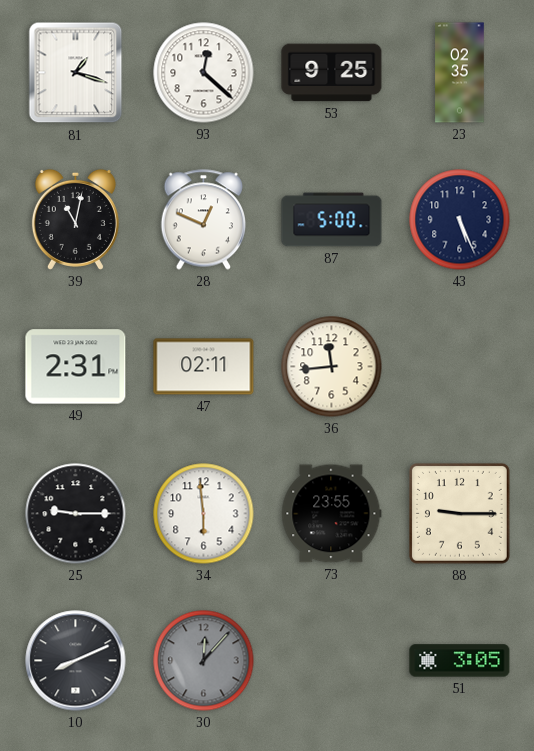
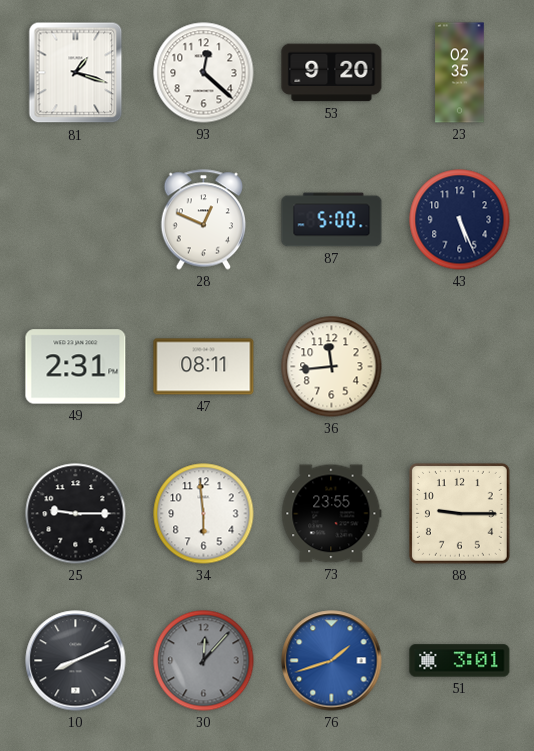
53: 9:25 -> 9:20
39: 11:02 -> none
47: 02:11 -> 08:11
76: none -> 1:42
51: 3:05 -> 3:01
